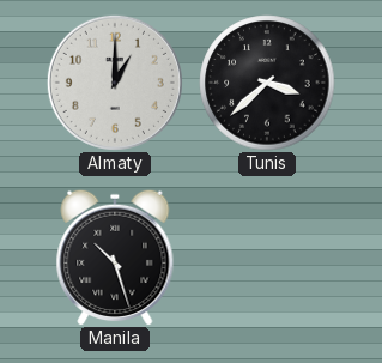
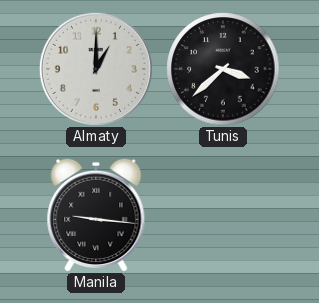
Manila: 10:27 -> 9:16
